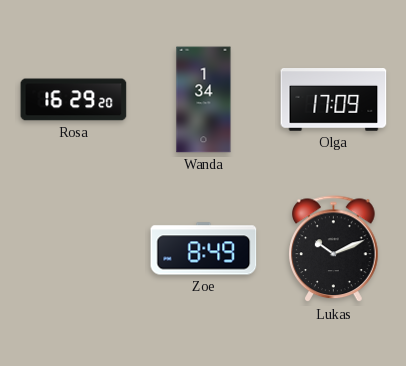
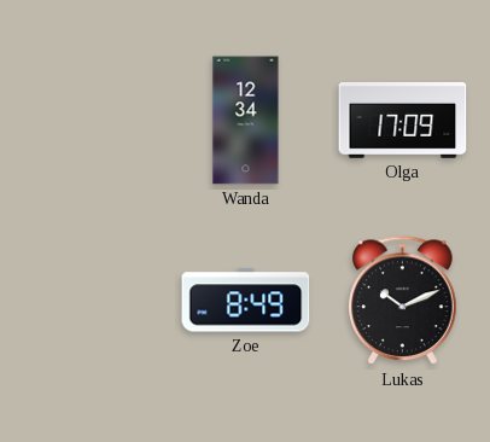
Rosa: 16:29 -> none
Wanda: 1:34 -> 12:34
